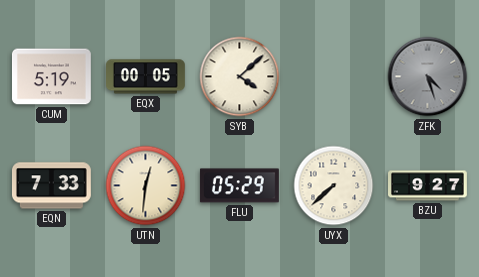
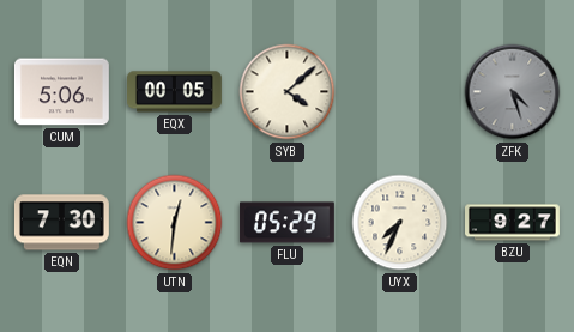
CUM: 5:19 -> 5:06
EQN: 7:33 -> 7:30
UYX: 7:38 -> 7:34
